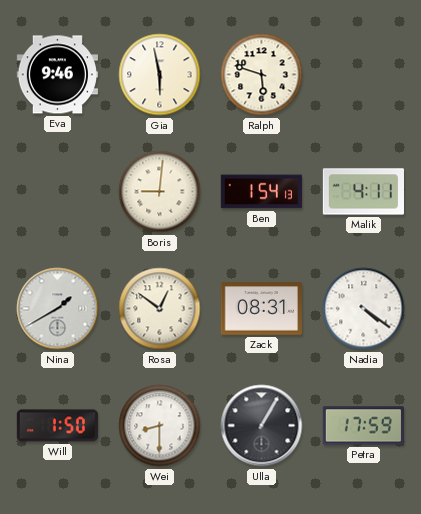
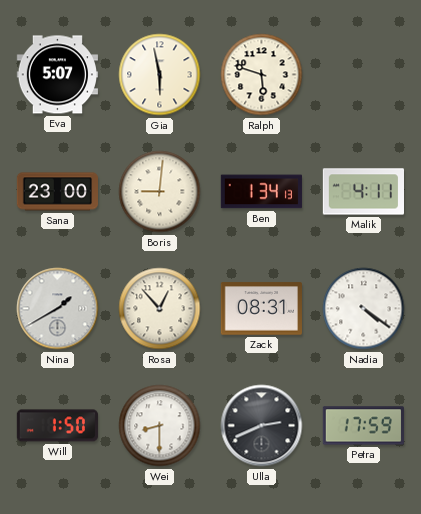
Eva: 9:46 -> 5:07
Sana: none -> 23:00
Ben: 1:54 -> 1:34
Rosa: 12:51 -> 12:53
Ulla: 1:05 -> 2:41
